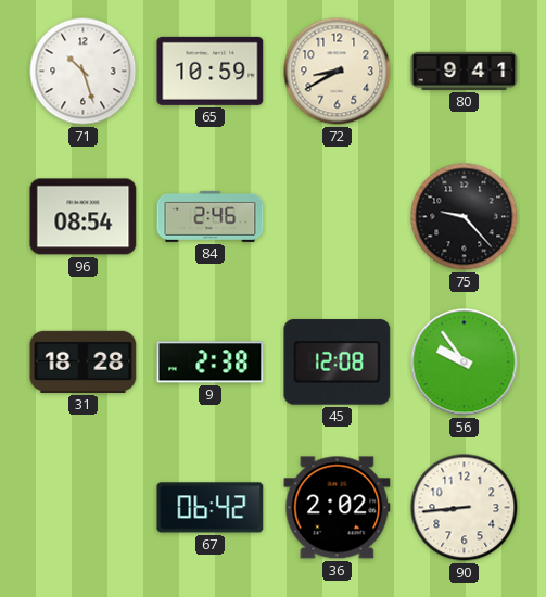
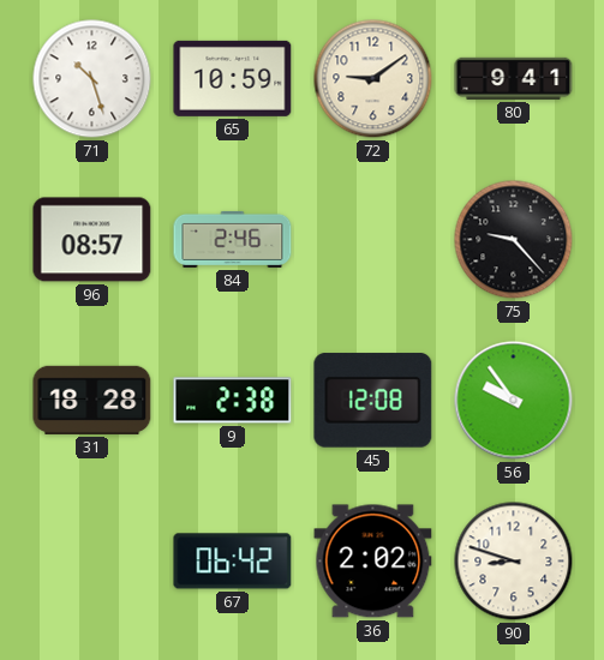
72: 8:40 -> 9:09
96: 08:54 -> 08:57
90: 8:44 -> 8:48
